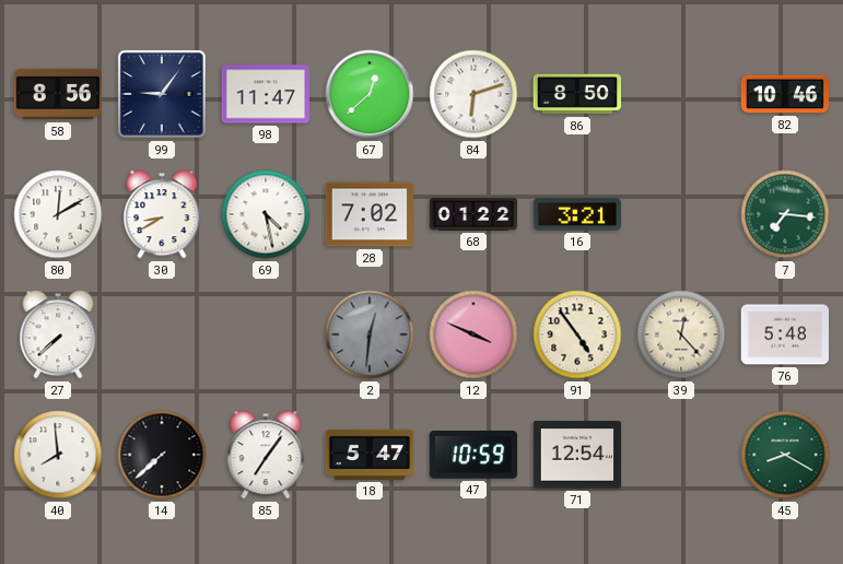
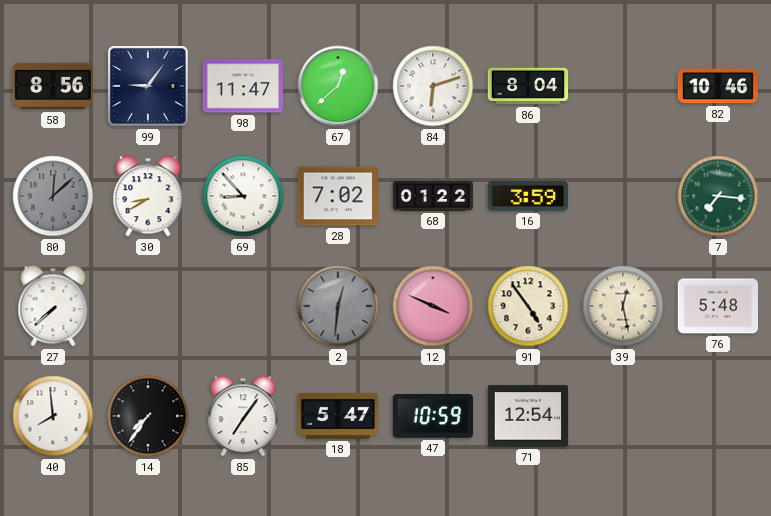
86: 8:50 -> 8:04
80: 12:10 -> 12:08
80 dial: white -> grey
69: 4:28 -> 8:53
16: 3:21 -> 3:59
39: 12:23 -> 12:28
14: 7:38 -> 7:36
45: 8:20 -> none
